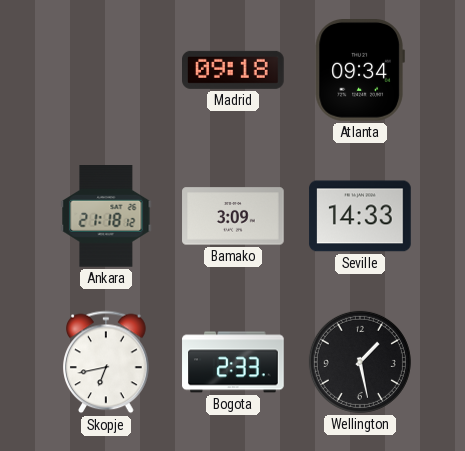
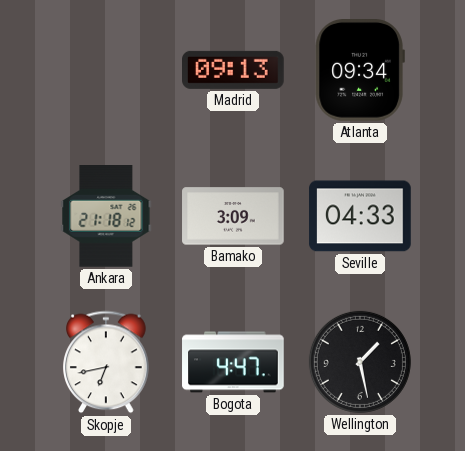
Madrid: 09:18 -> 09:13
Seville: 14:33 -> 04:33
Bogota: 2:33 -> 4:47
